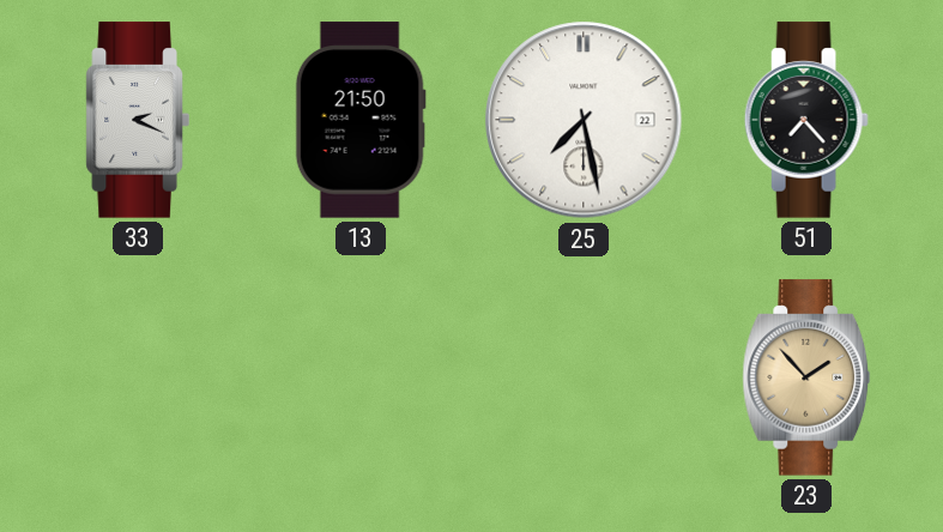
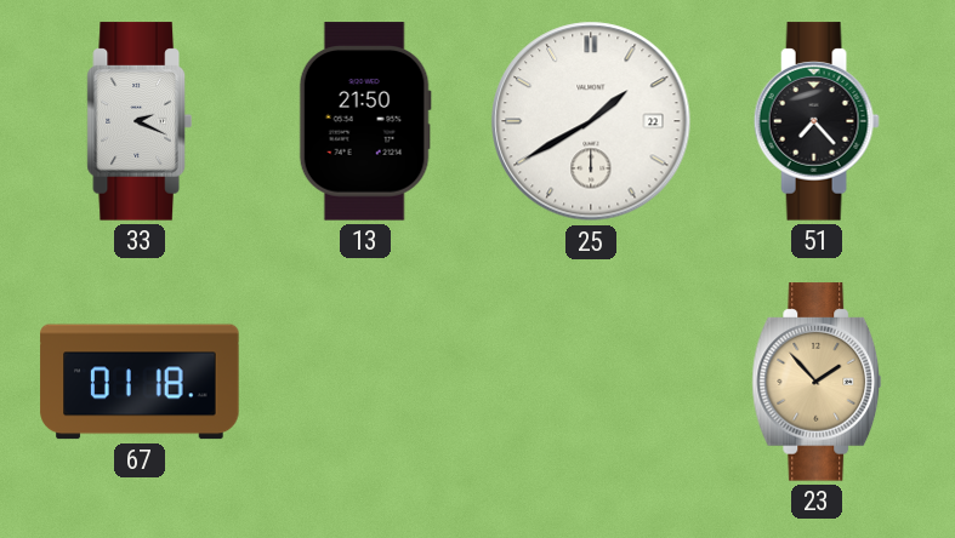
25: 7:28 -> 1:40
67: none -> 01:18
